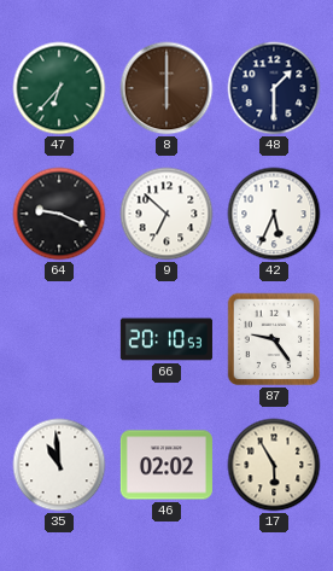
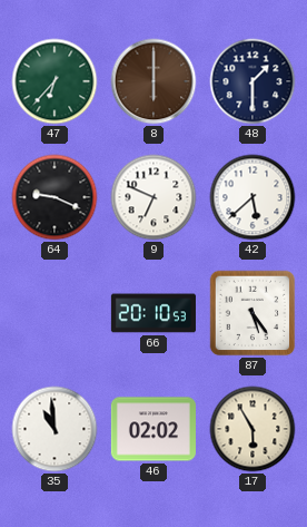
9: 6:52 -> 6:49
42: 5:34 -> 5:38
87: 9:24 -> 5:24
